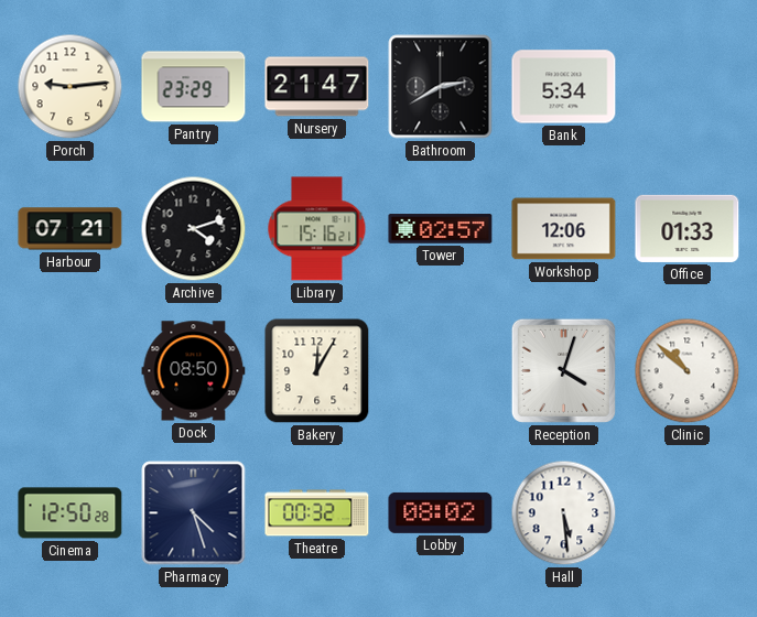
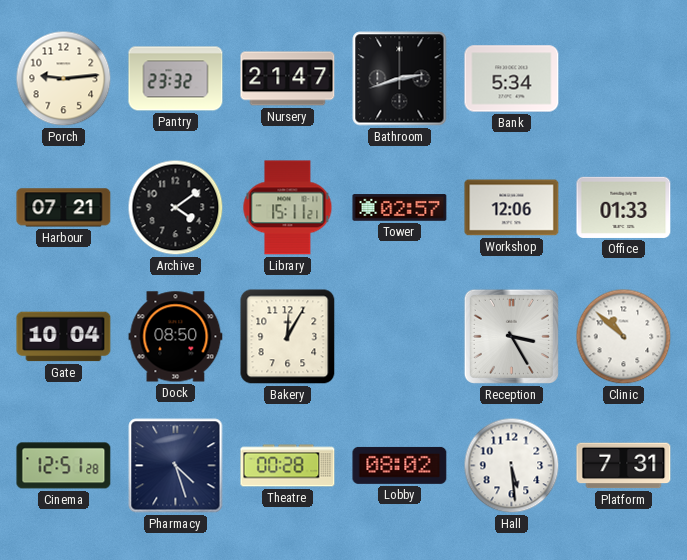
Pantry: 23:29 -> 23:32
Bathroom: 2:40 -> 2:42
Archive: 4:12 -> 4:09
Library: 15:16 -> 15:11
Gate: none -> 10:04
Reception: 4:03 -> 3:25
Cinema: 12:50 -> 12:51
Theatre: 00:32 -> 00:28
Platform: none -> 7:31
